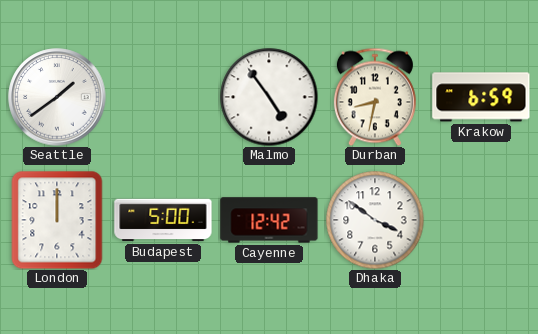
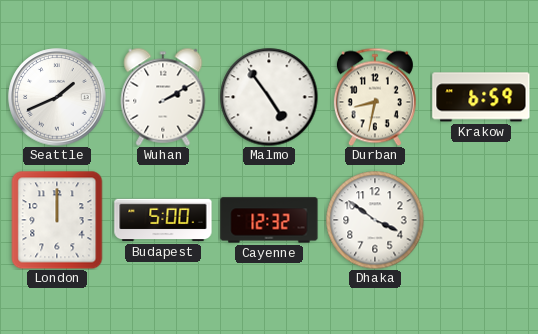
Seattle: 1:39 -> 1:41
Wuhan: none -> 2:10
Cayenne: 12:42 -> 12:32
